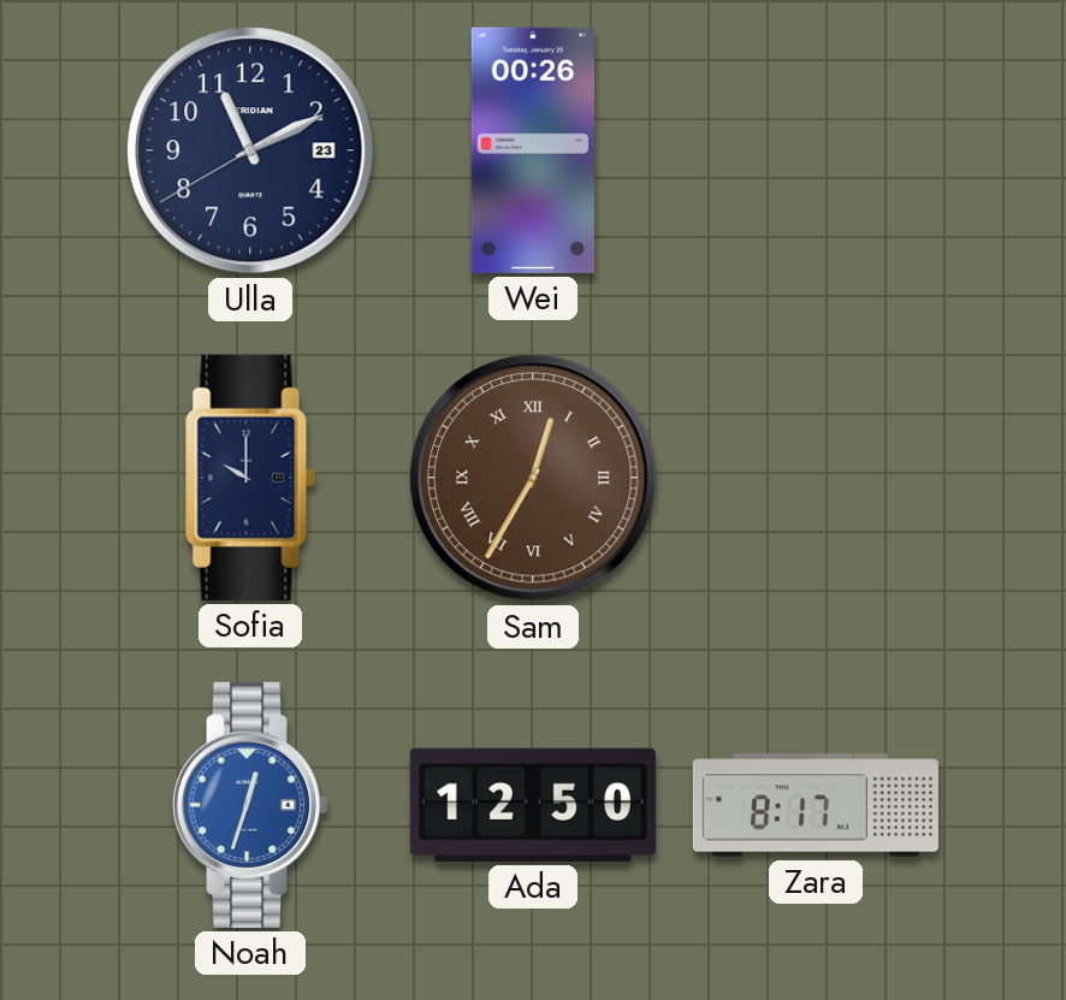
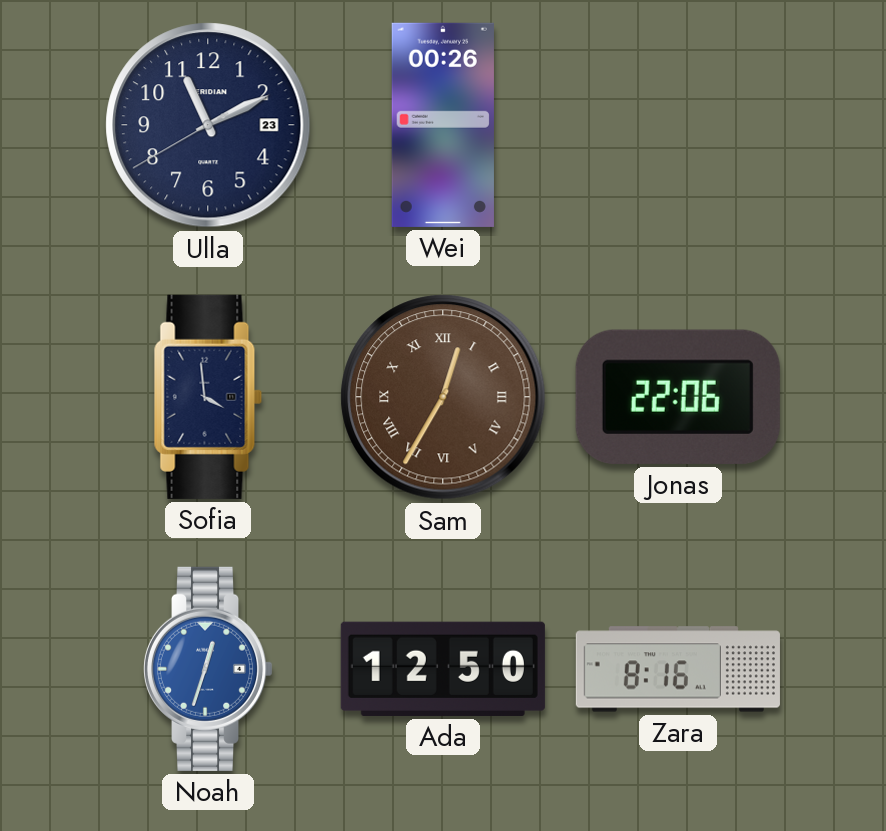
Sofia: 10:00 -> 3:59
Jonas: none -> 22:06
Zara: 8:17 -> 8:16
